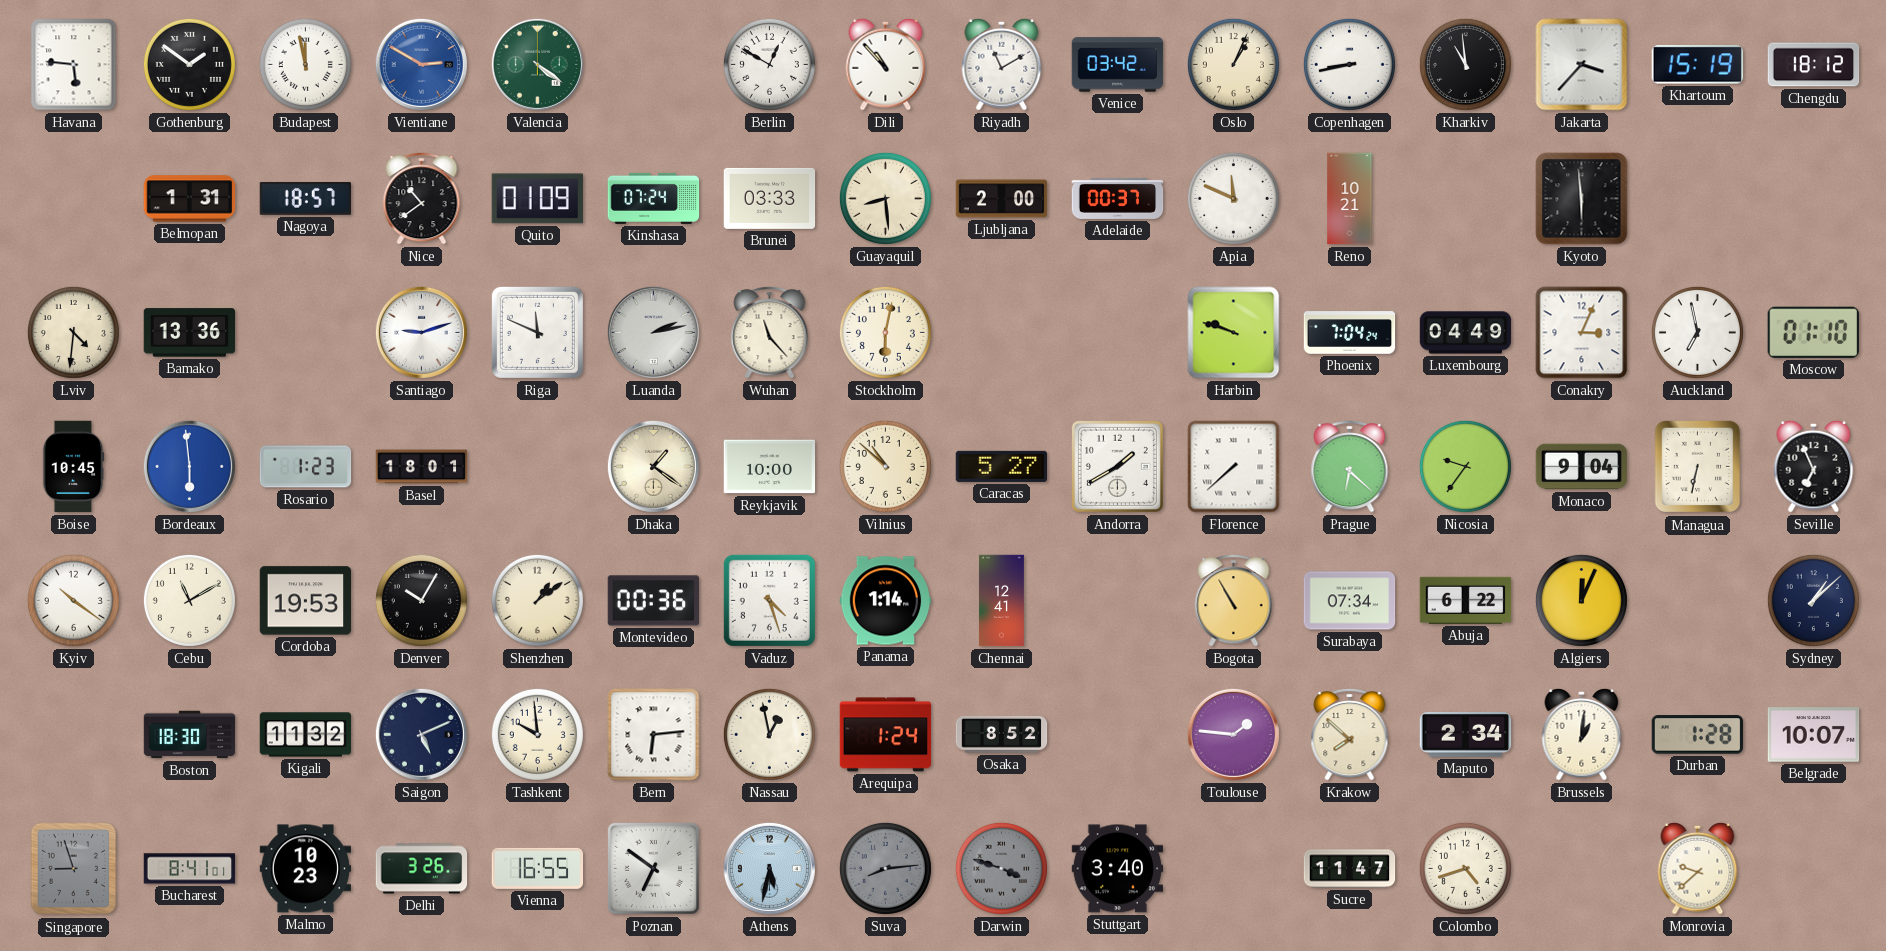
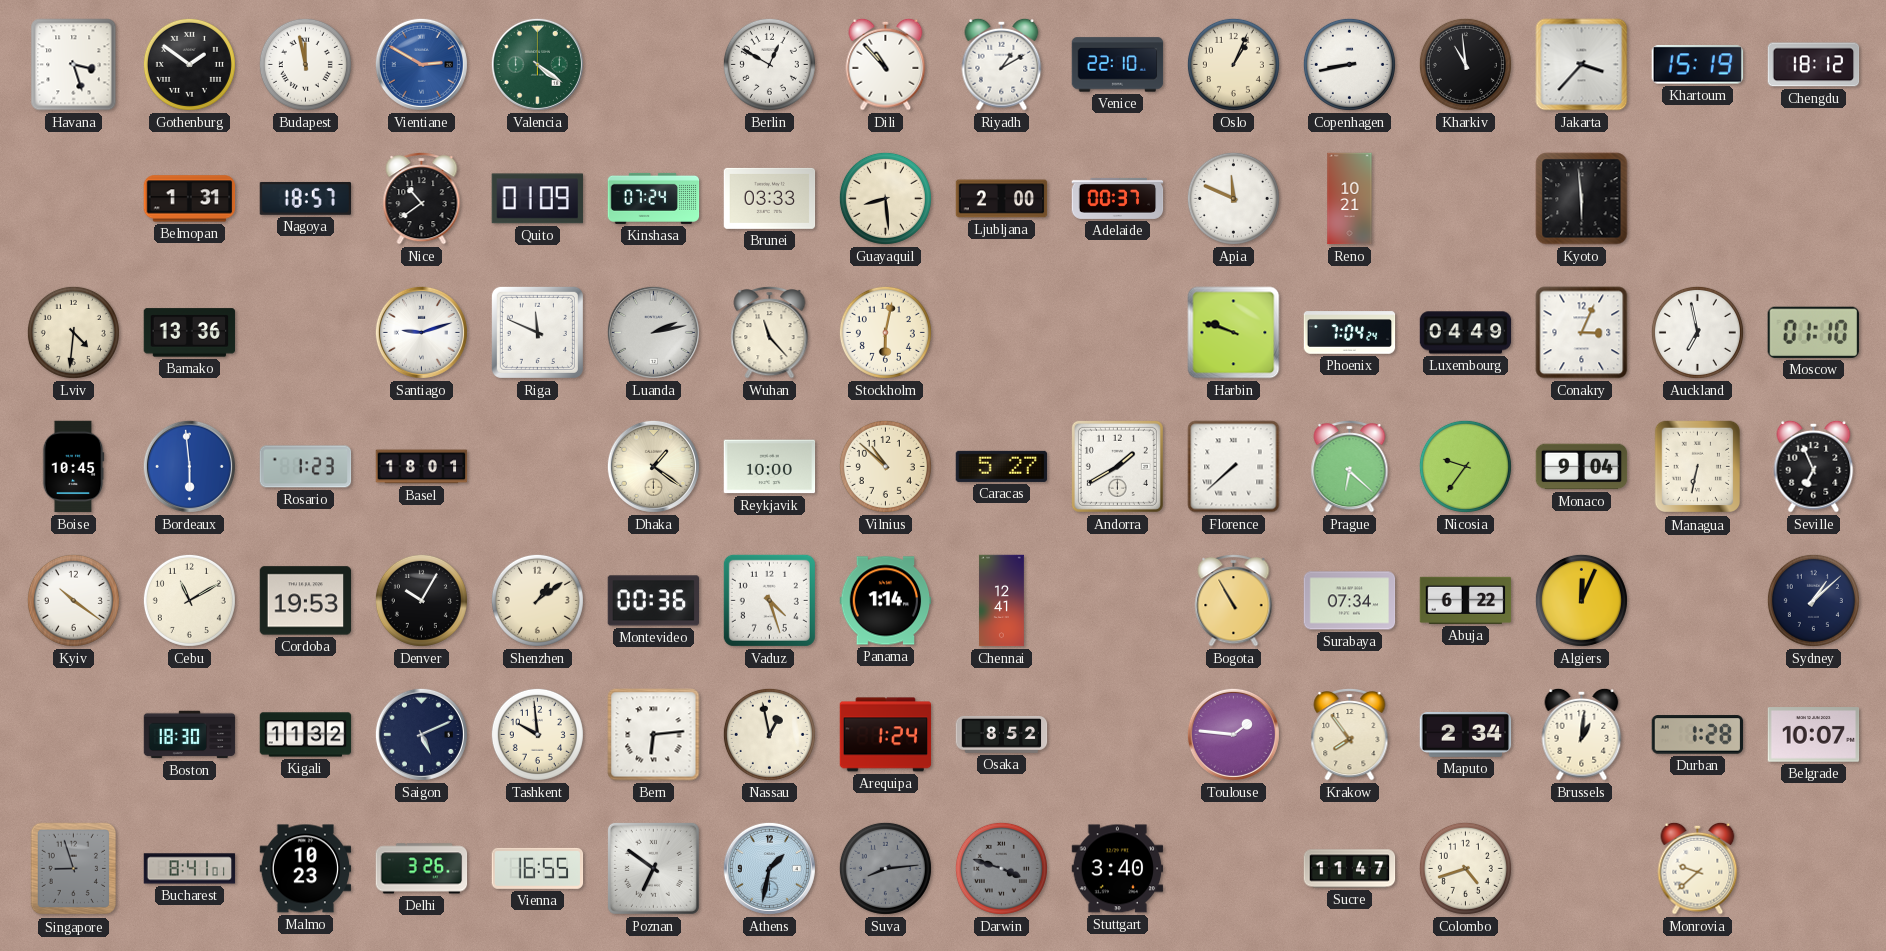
Havana: 5:46 -> 3:27
Riyadh: 11:10 -> 1:10
Venice: 03:42 -> 22:10
Krakow: 7:52 -> 7:54
Athens: 5:32 -> 1:32
